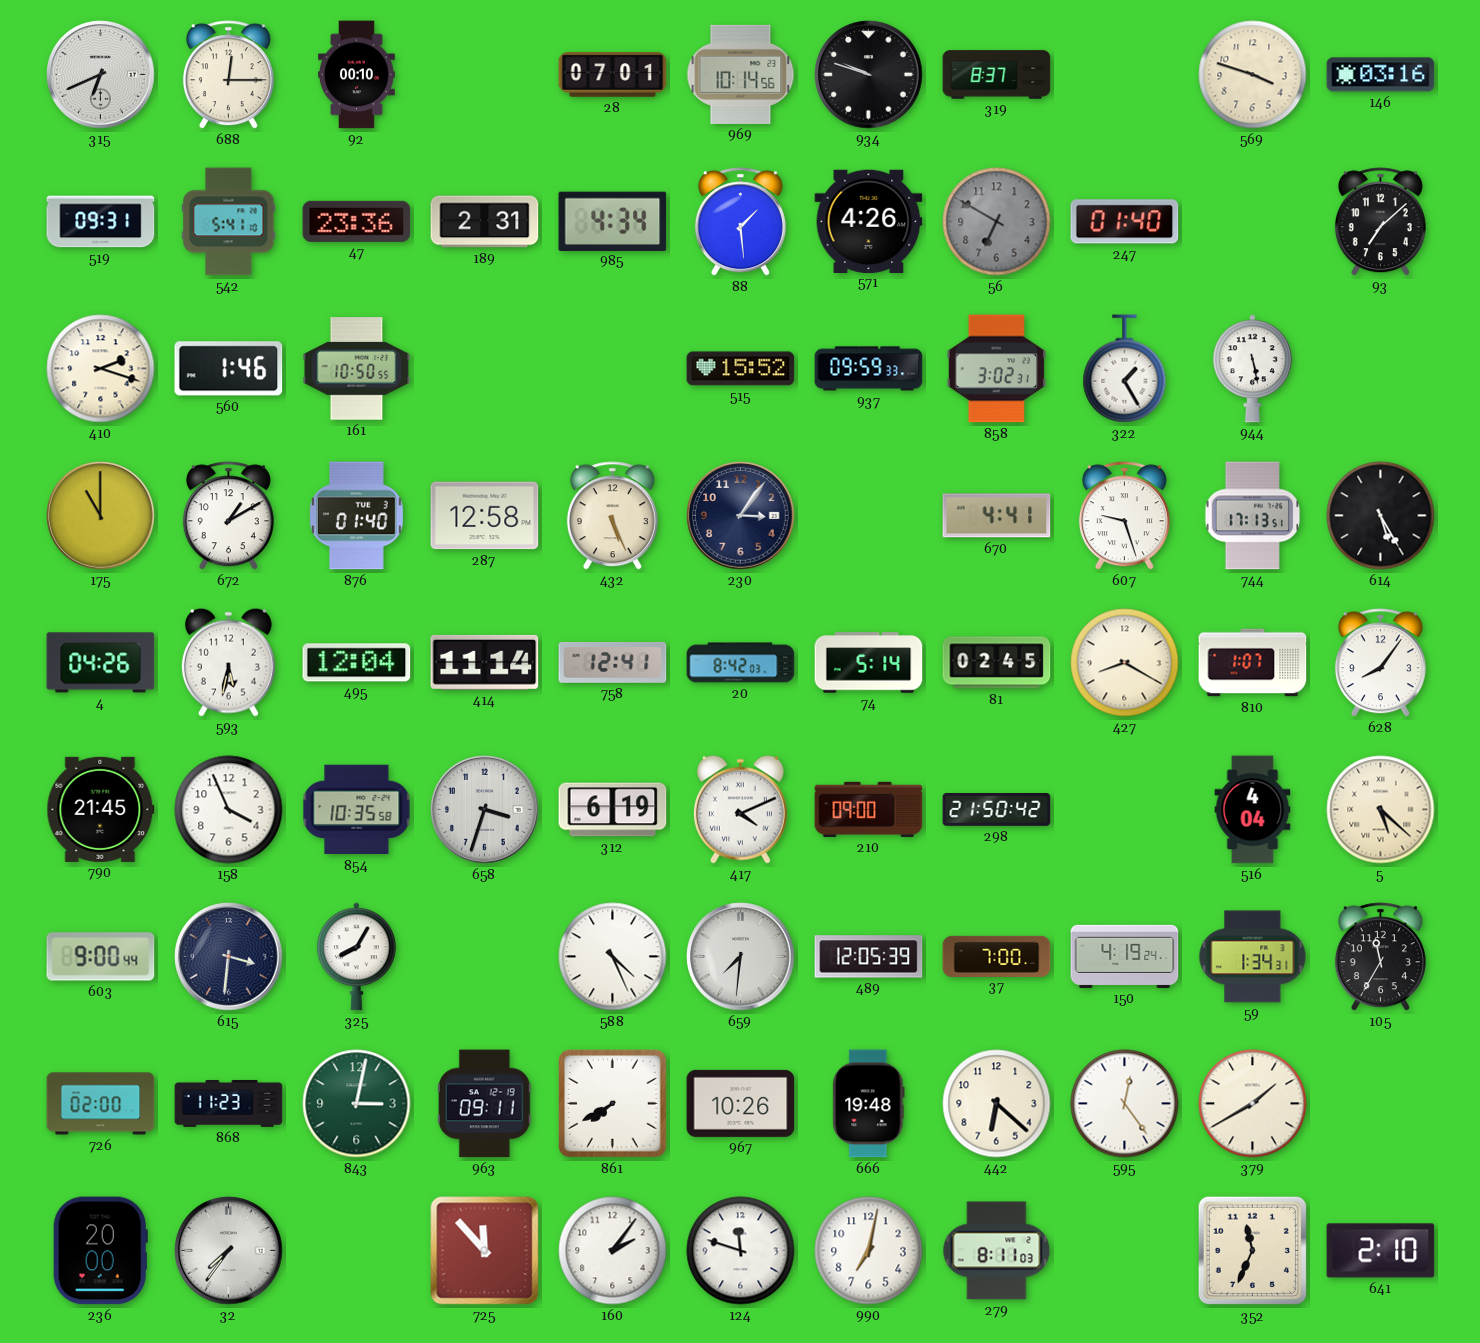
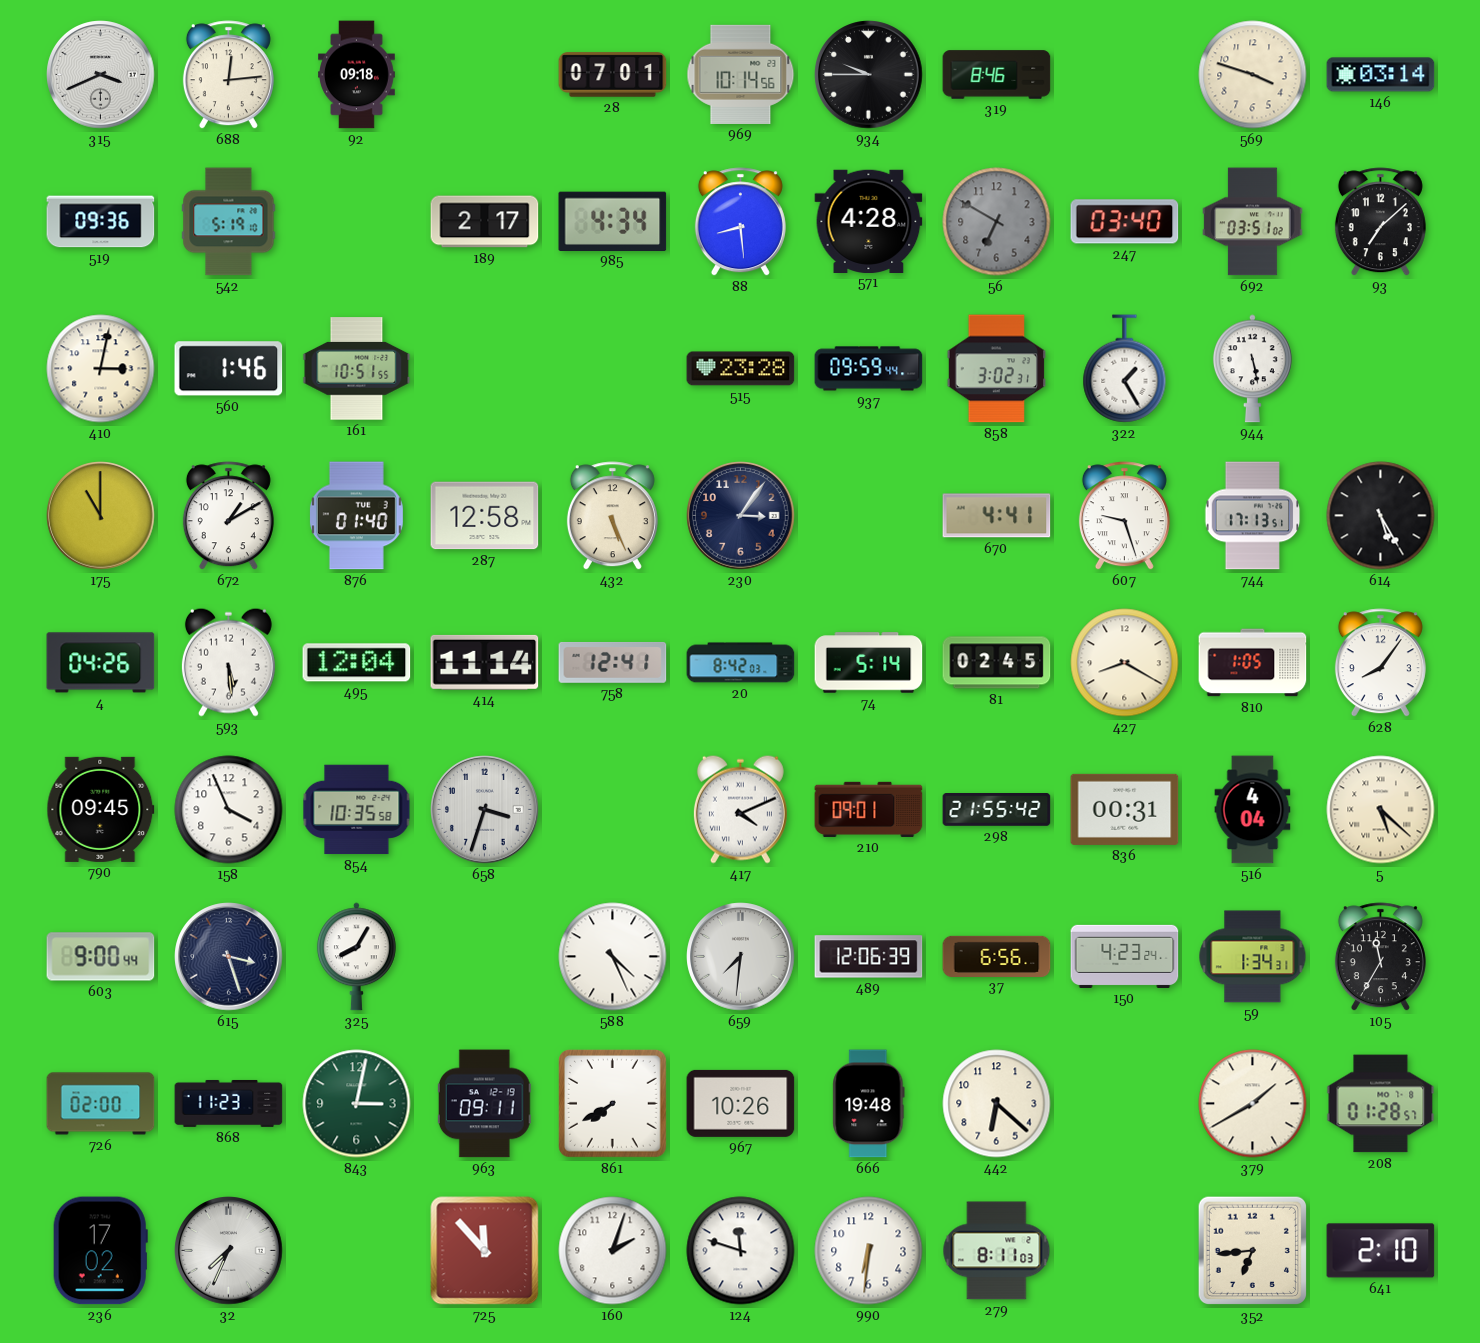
315: 6:41 -> 3:41
688: 12:15 -> 12:14
92: 00:10 -> 09:18
934: 9:48 -> 9:45
319: 8:37 -> 8:46
146: 03:16 -> 03:14
519: 09:31 -> 09:36
542: 5:41 -> 5:19
47: 23:36 -> none
189: 2:31 -> 2:17
88: 1:29 -> 8:29
571: 4:26 -> 4:28
247: 01:40 -> 03:40
692: none -> 03:51
410: 2:18 -> 3:02
161: 10:50 -> 10:51
515: 15:52 -> 23:28
937: 09:59:33 -> 09:59:44
593: 5:32 -> 5:29
810: 1:07 -> 1:05
790: 21:45 -> 09:45
312: 6:19 -> none
210: 09:00 -> 09:01
298: 21:50 -> 21:55
836: none -> 00:31
615: 3:31 -> 3:27
489: 12:05 -> 12:06
37: 7:00 -> 6:56
150: 4:19 -> 4:23
595: 12:24 -> none
208: none -> 01:28
236: 20:00 -> 17:02
32: 7:36 -> 7:34
160: 2:06 -> 2:03
990: 7:02 -> 6:31
352: 11:34 -> 6:44
